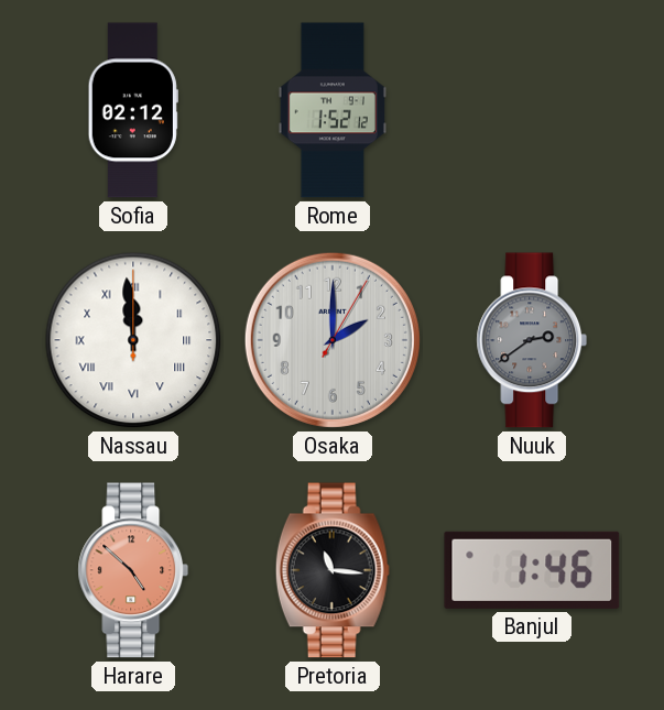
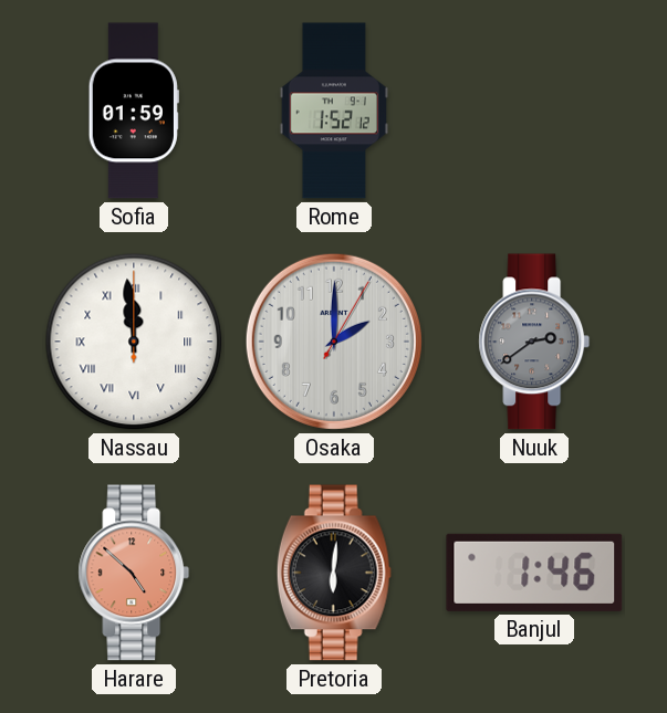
Sofia: 02:12 -> 01:59
Pretoria: 11:16 -> 6:01
